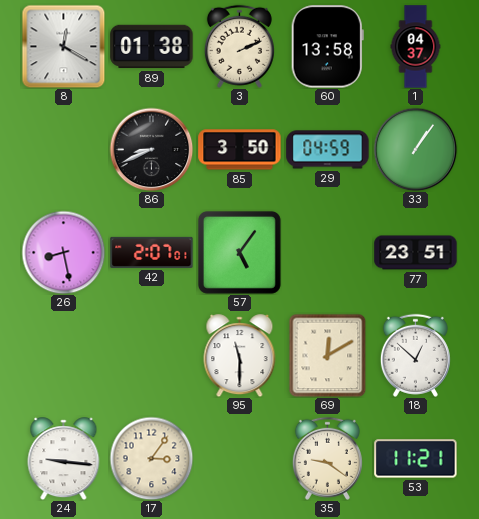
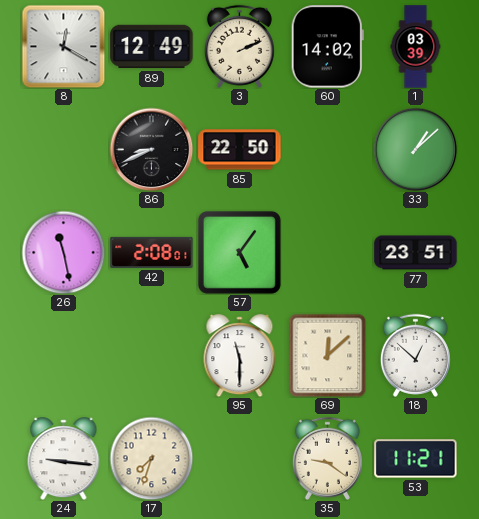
89: 01:38 -> 12:49
60: 13:58 -> 14:02
1: 04:37 -> 03:39
85: 3:50 -> 22:50
29: 04:59 -> none
33: 1:06 -> 1:08
26: 8:28 -> 11:28
42: 2:07 -> 2:08
69: 12:10 -> 12:08
17: 3:06 -> 7:33
